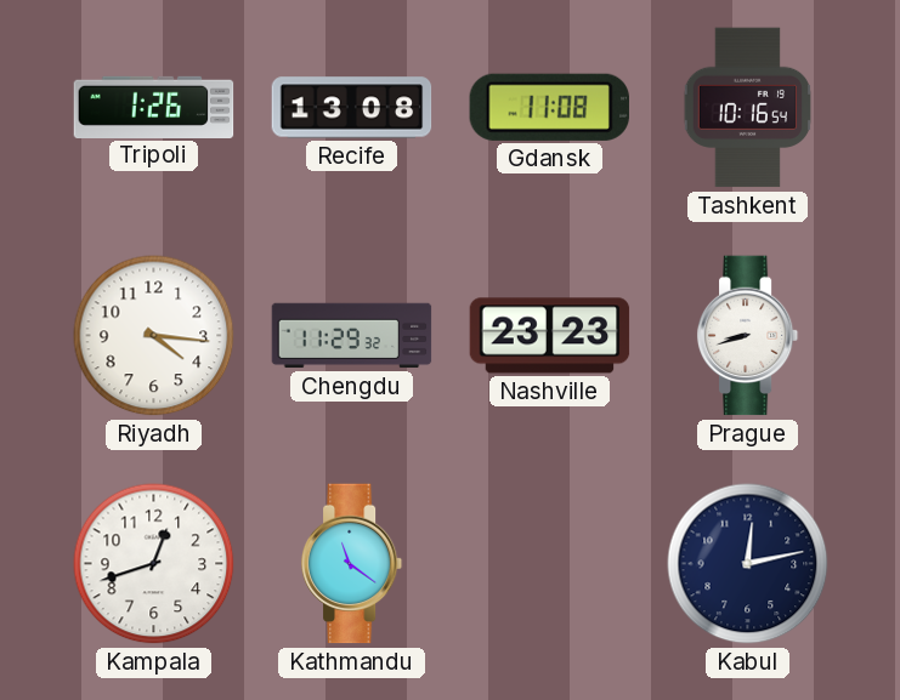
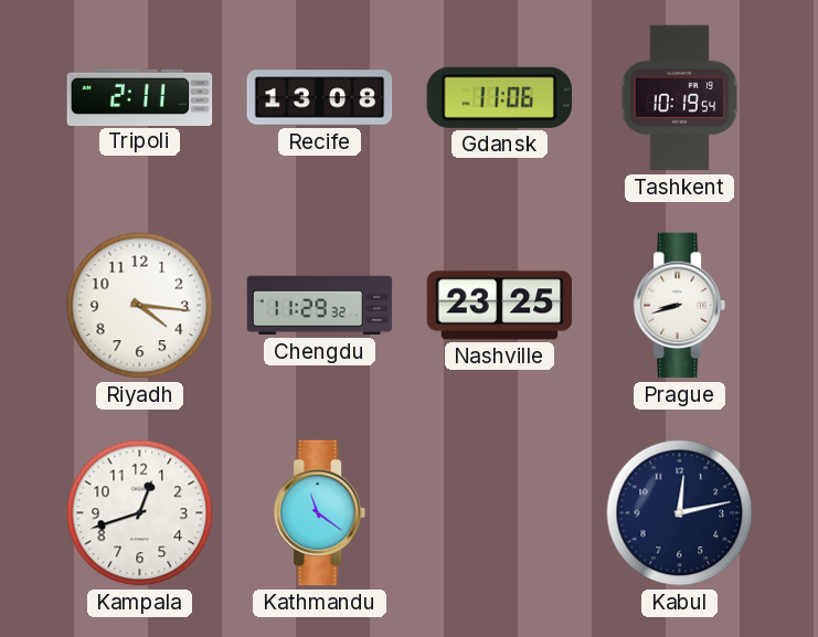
Tripoli: 1:26 -> 2:11
Gdansk: 11:08 -> 11:06
Tashkent: 10:16 -> 10:19
Nashville: 23:23 -> 23:25
